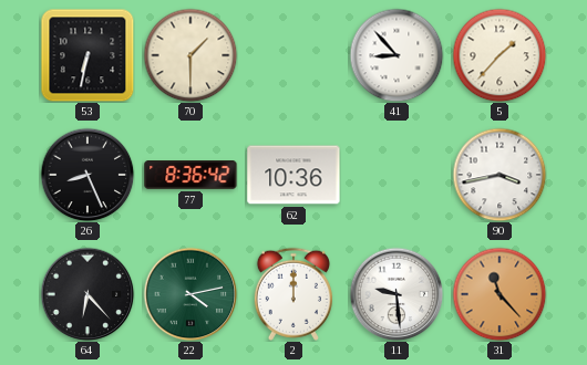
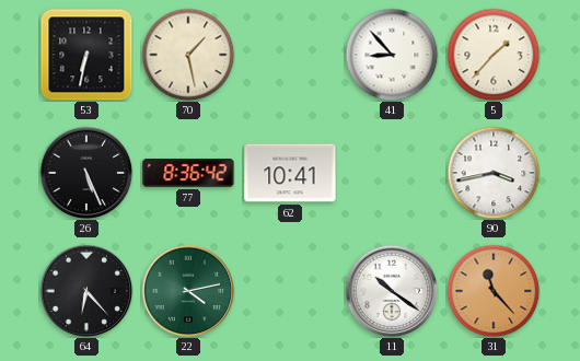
70: 1:30 -> 1:28
26: 8:26 -> 5:26
62: 10:36 -> 10:41
2: 12:00 -> none
11: 9:29 -> 10:21
